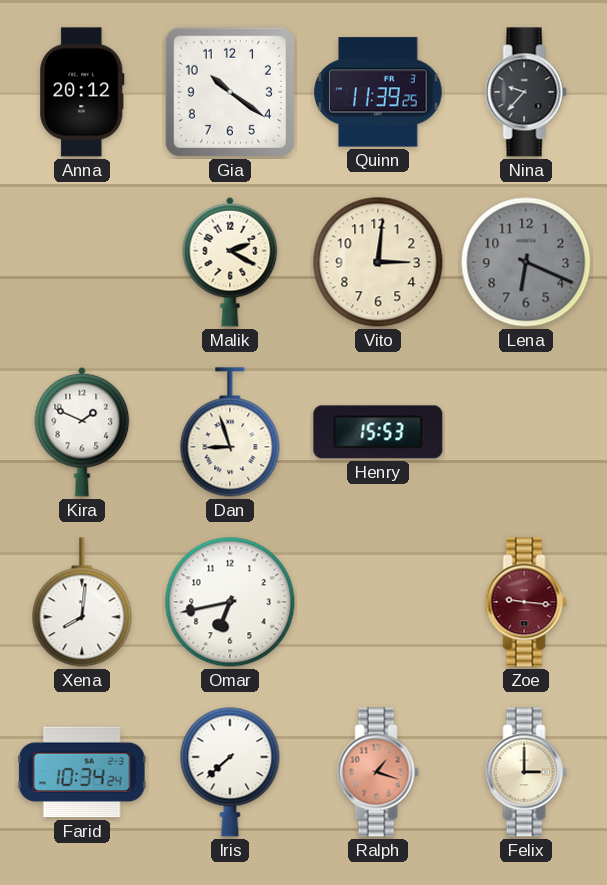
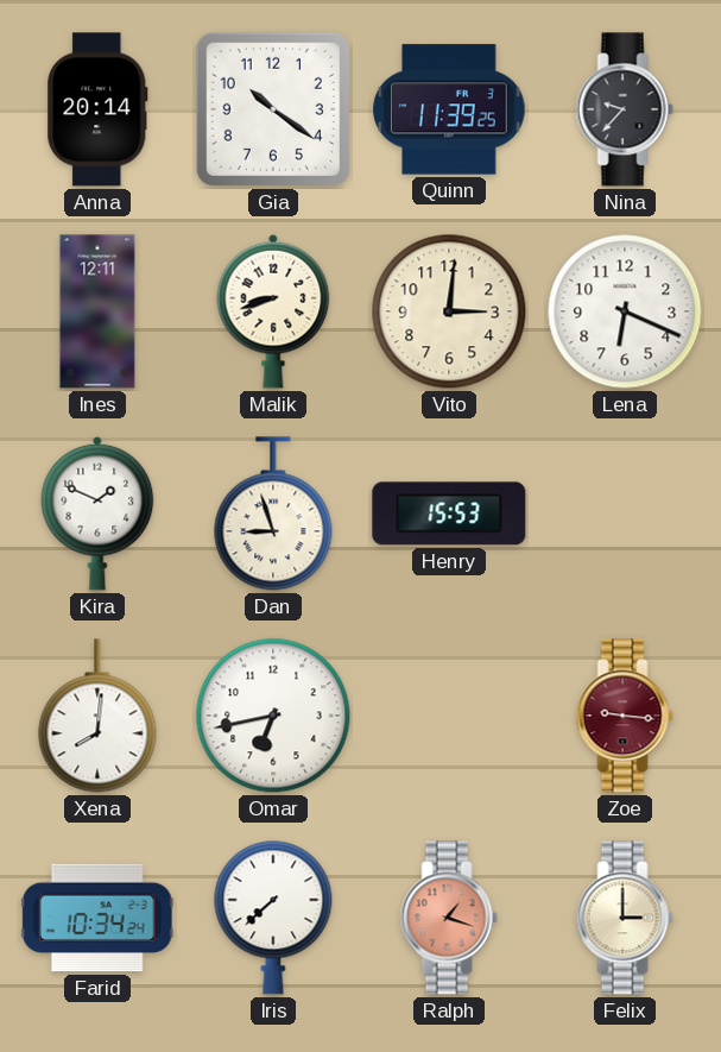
Anna: 20:12 -> 20:14
Ines: none -> 12:11
Malik: 2:20 -> 8:42
Lena dial: grey -> white
